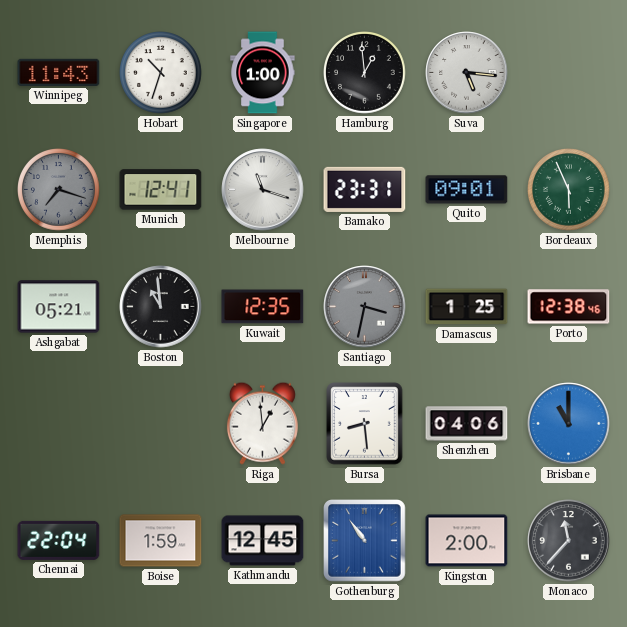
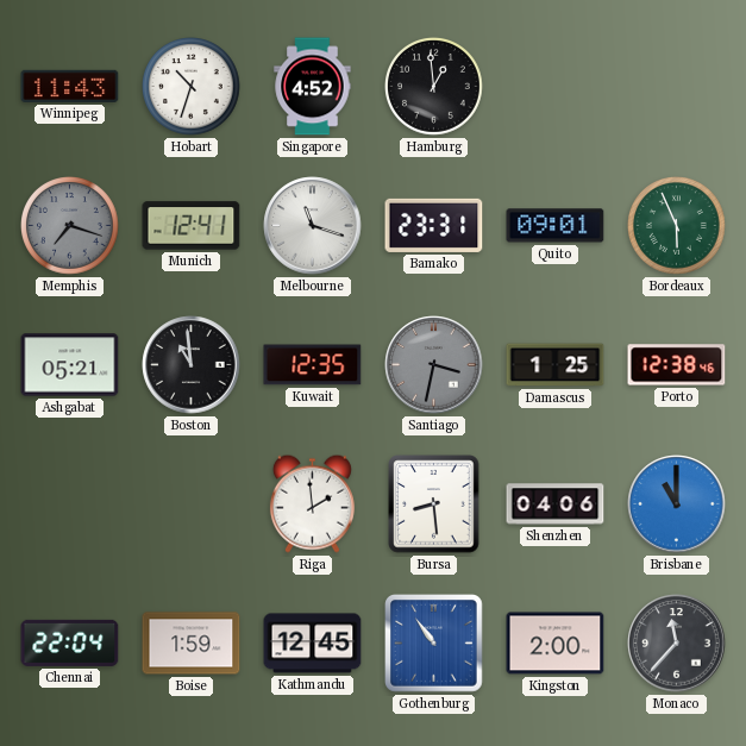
Singapore: 1:00 -> 4:52
Suva: 5:16 -> none
Riga: 12:59 -> 1:59
